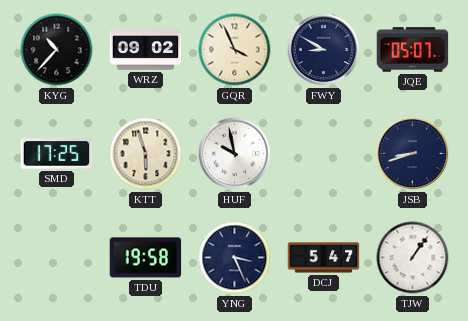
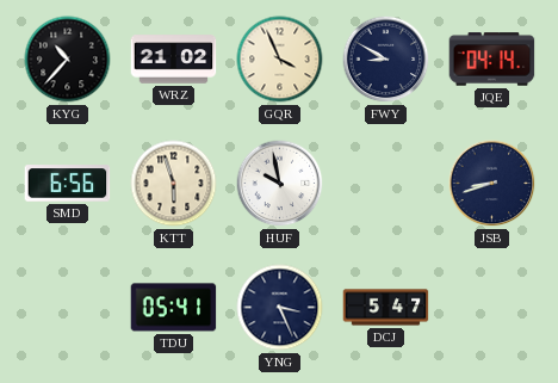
WRZ: 09:02 -> 21:02
JQE: 05:07 -> 04:14
SMD: 17:25 -> 6:56
TDU: 19:58 -> 05:41
TJW: 1:06 -> none
